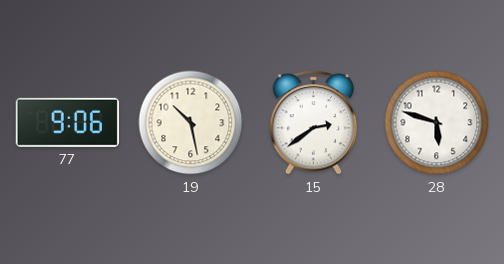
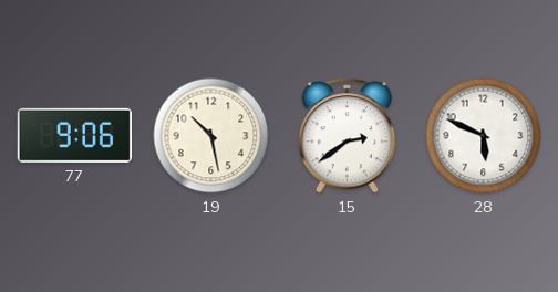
28: 5:48 -> 5:49
